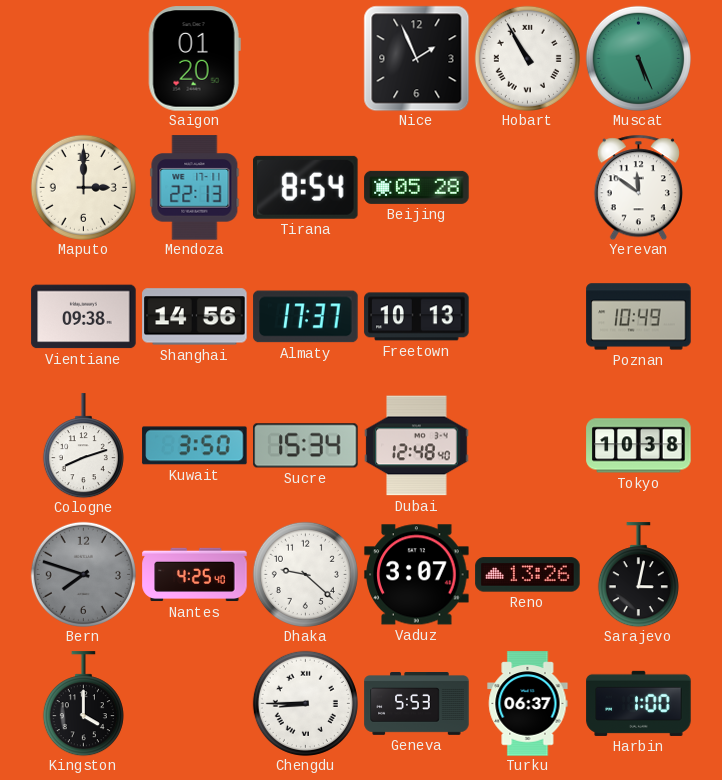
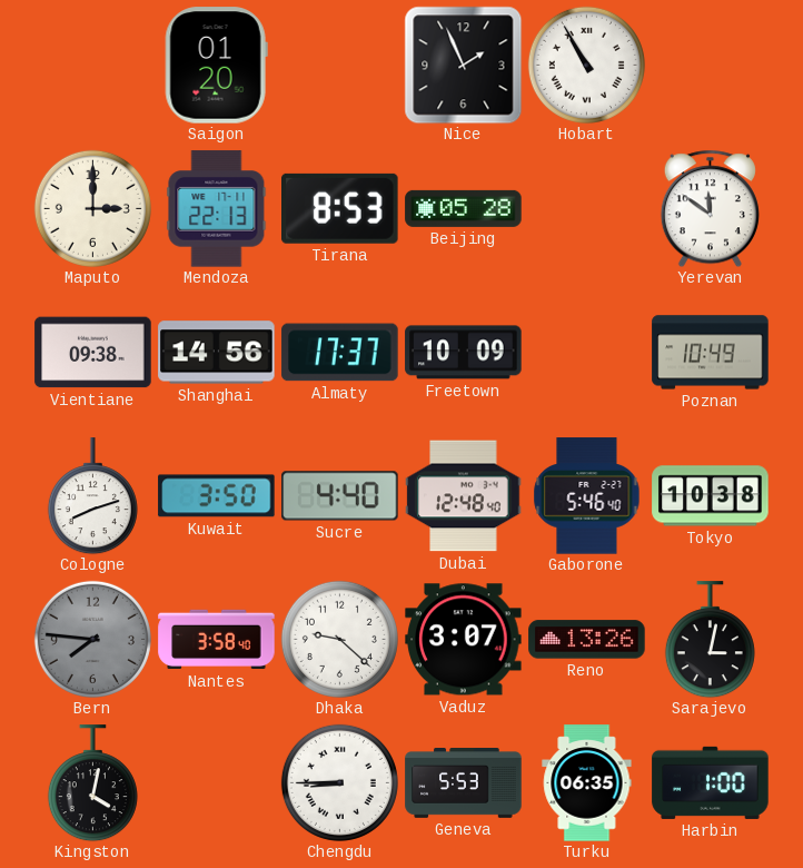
Muscat: 5:26 -> none
Tirana: 8:54 -> 8:53
Freetown: 10:13 -> 10:09
Sucre: 15:34 -> 4:40
Gaborone: none -> 5:46
Bern: 7:48 -> 7:46
Nantes: 4:25 -> 3:58
Kingston: 4:00 -> 4:02
Turku: 06:37 -> 06:35
